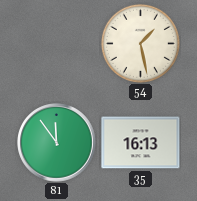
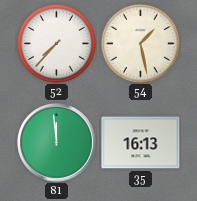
52: none -> 7:37
81: 11:54 -> 11:59
